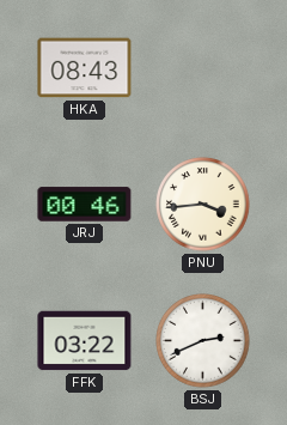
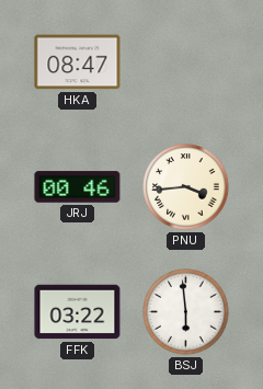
HKA: 08:43 -> 08:47
BSJ: 2:41 -> 5:59
